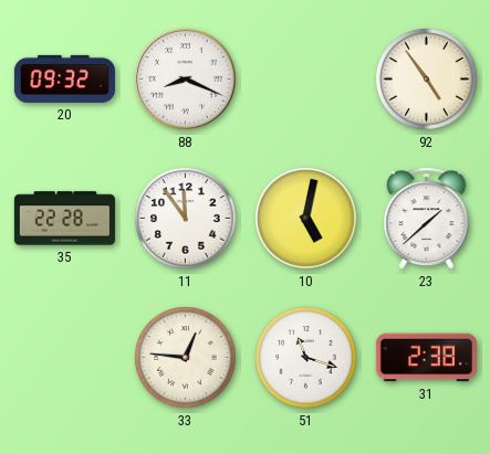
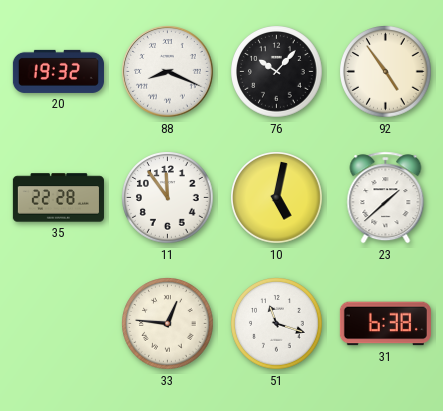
20: 09:32 -> 19:32
76: none -> 10:07
31: 2:38 -> 6:38
